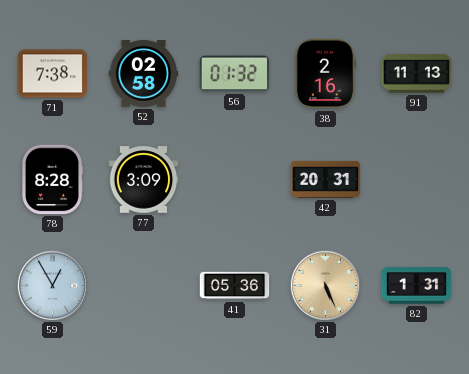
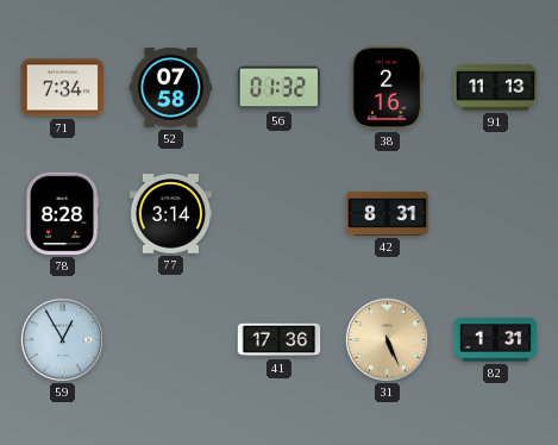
71: 7:38 -> 7:34
52: 02:58 -> 07:58
77: 3:09 -> 3:14
42: 20:31 -> 8:31
41: 05:36 -> 17:36
